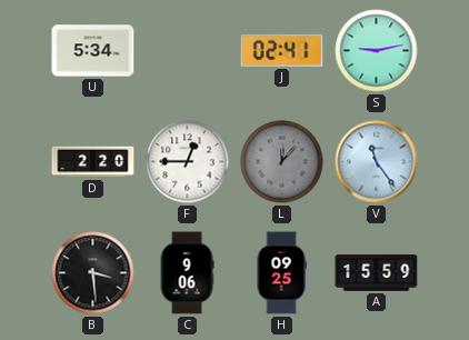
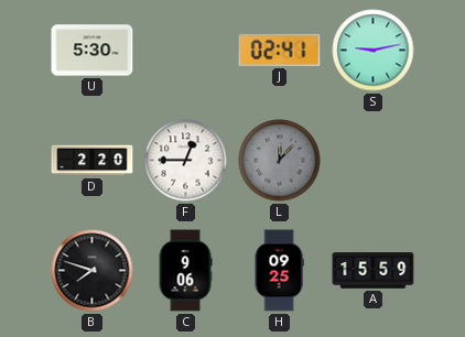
U: 5:34 -> 5:30
V: 11:24 -> none
B: 3:29 -> 7:48
